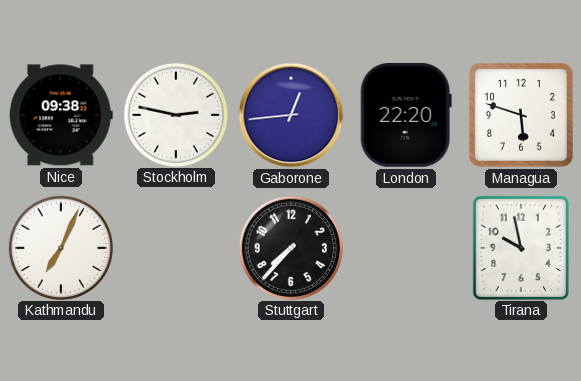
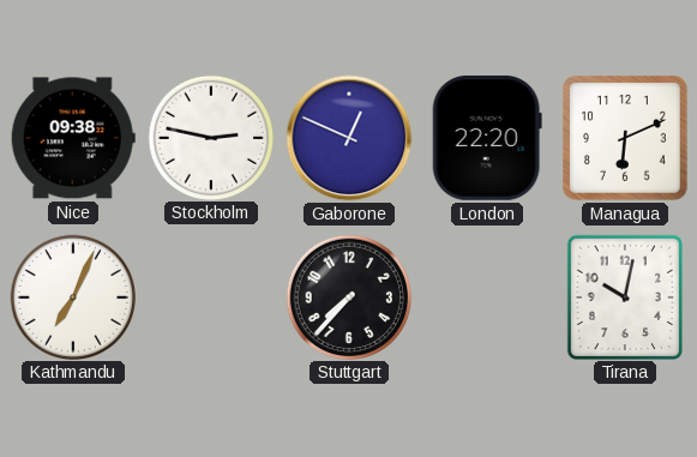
Gaborone: 12:44 -> 12:49
Managua: 5:48 -> 6:11
Tirana: 9:58 -> 10:02
